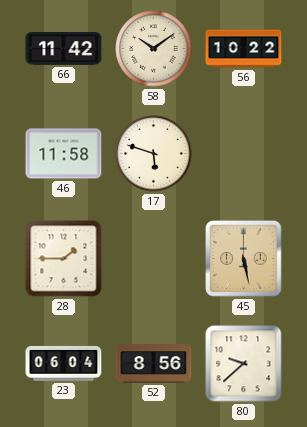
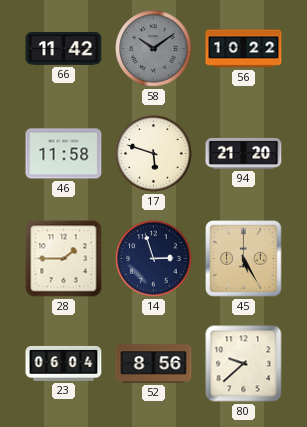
58 dial: cream -> grey
94: none -> 21:20
14: none -> 2:57
45: 5:28 -> 5:25
